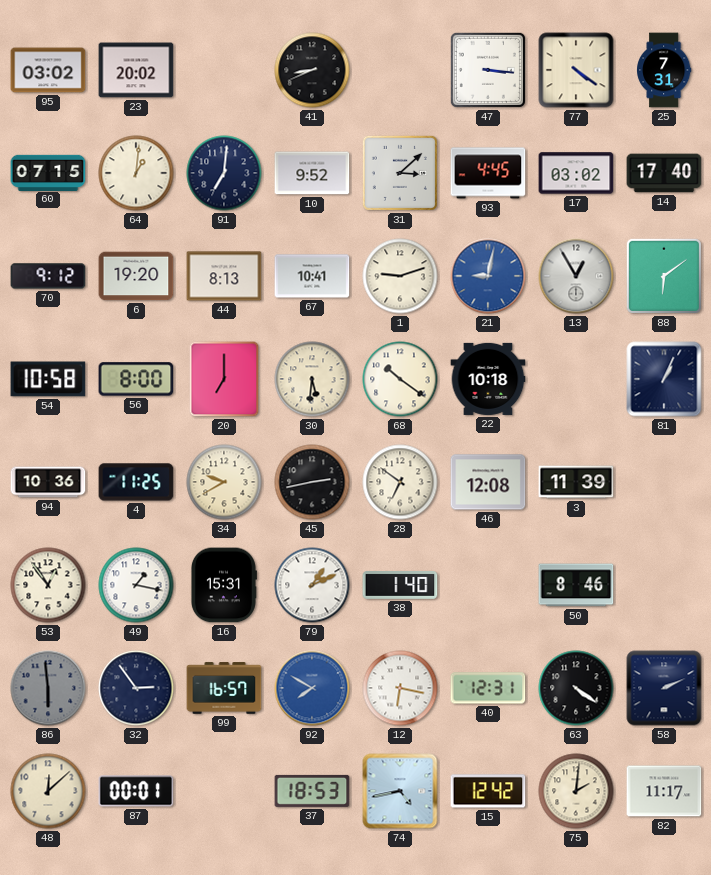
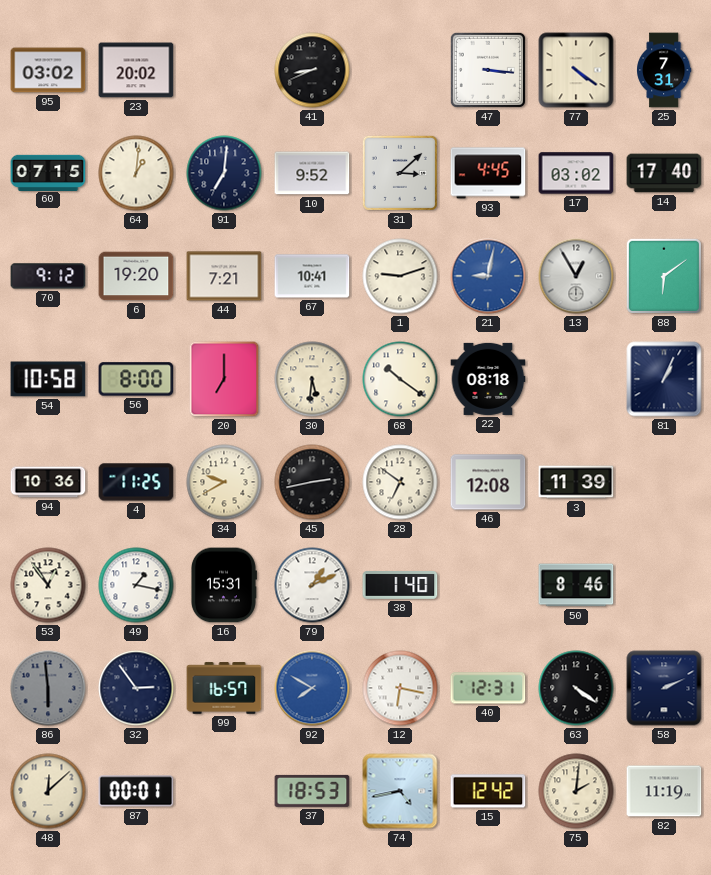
44: 8:13 -> 7:21
22: 10:18 -> 08:18
82: 11:17 -> 11:19
